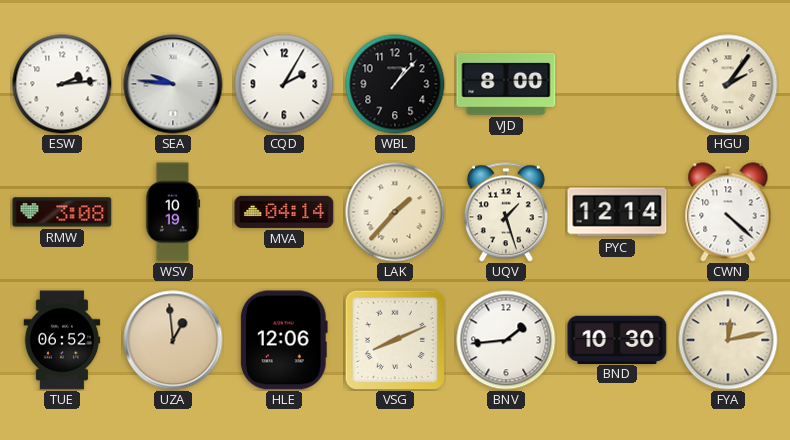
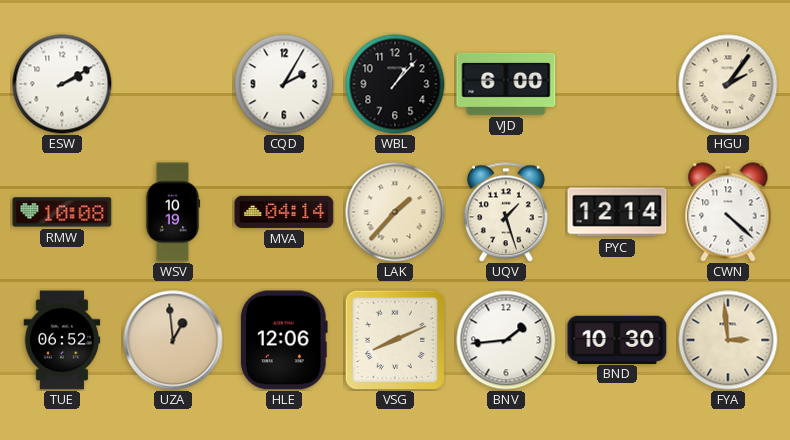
ESW: 2:14 -> 2:10
SEA: 9:46 -> none
VJD: 8:00 -> 6:00
RMW: 3:08 -> 10:08
FYA: 12:13 -> 2:59
